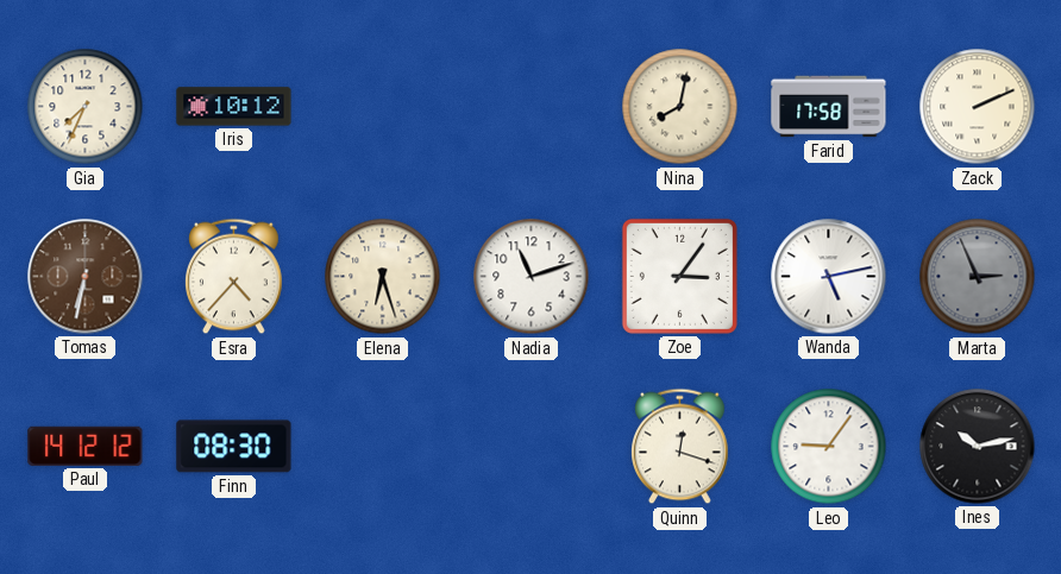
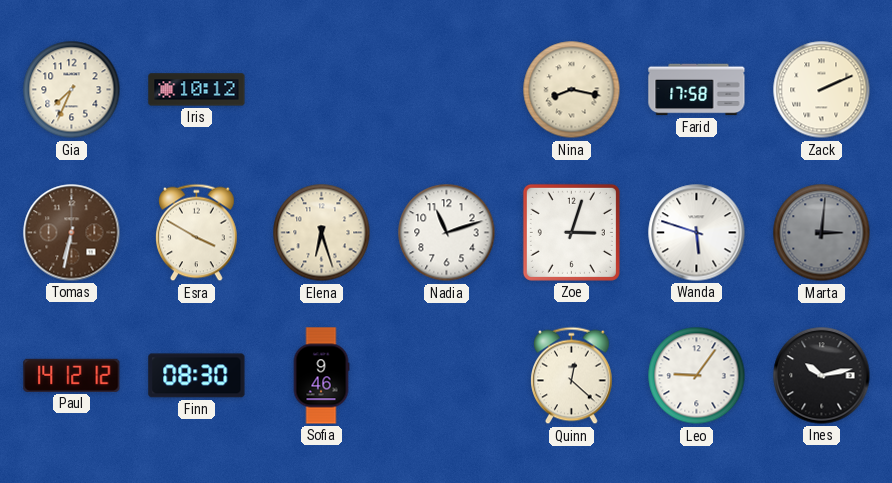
Nina: 8:02 -> 8:17
Esra: 4:37 -> 3:50
Zoe: 3:06 -> 3:03
Wanda: 5:13 -> 5:48
Marta: 2:56 -> 3:01
Sofia: none -> 9:46
Quinn: 12:18 -> 12:22
